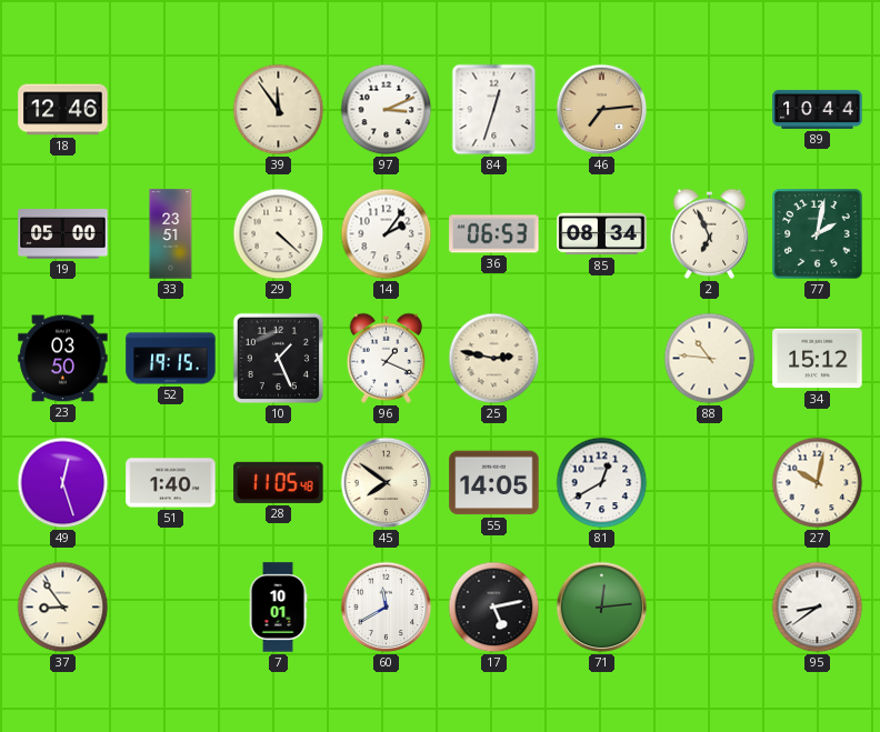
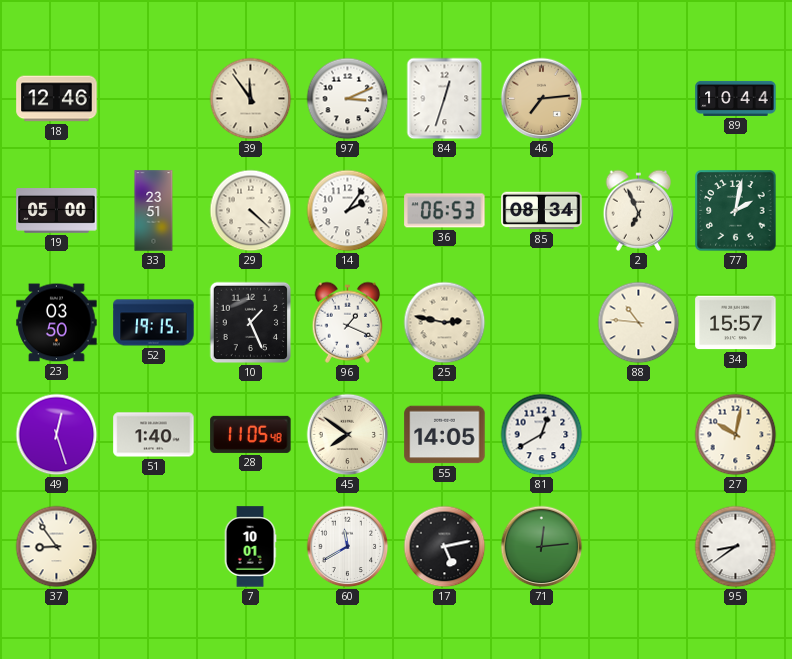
34: 15:12 -> 15:57
